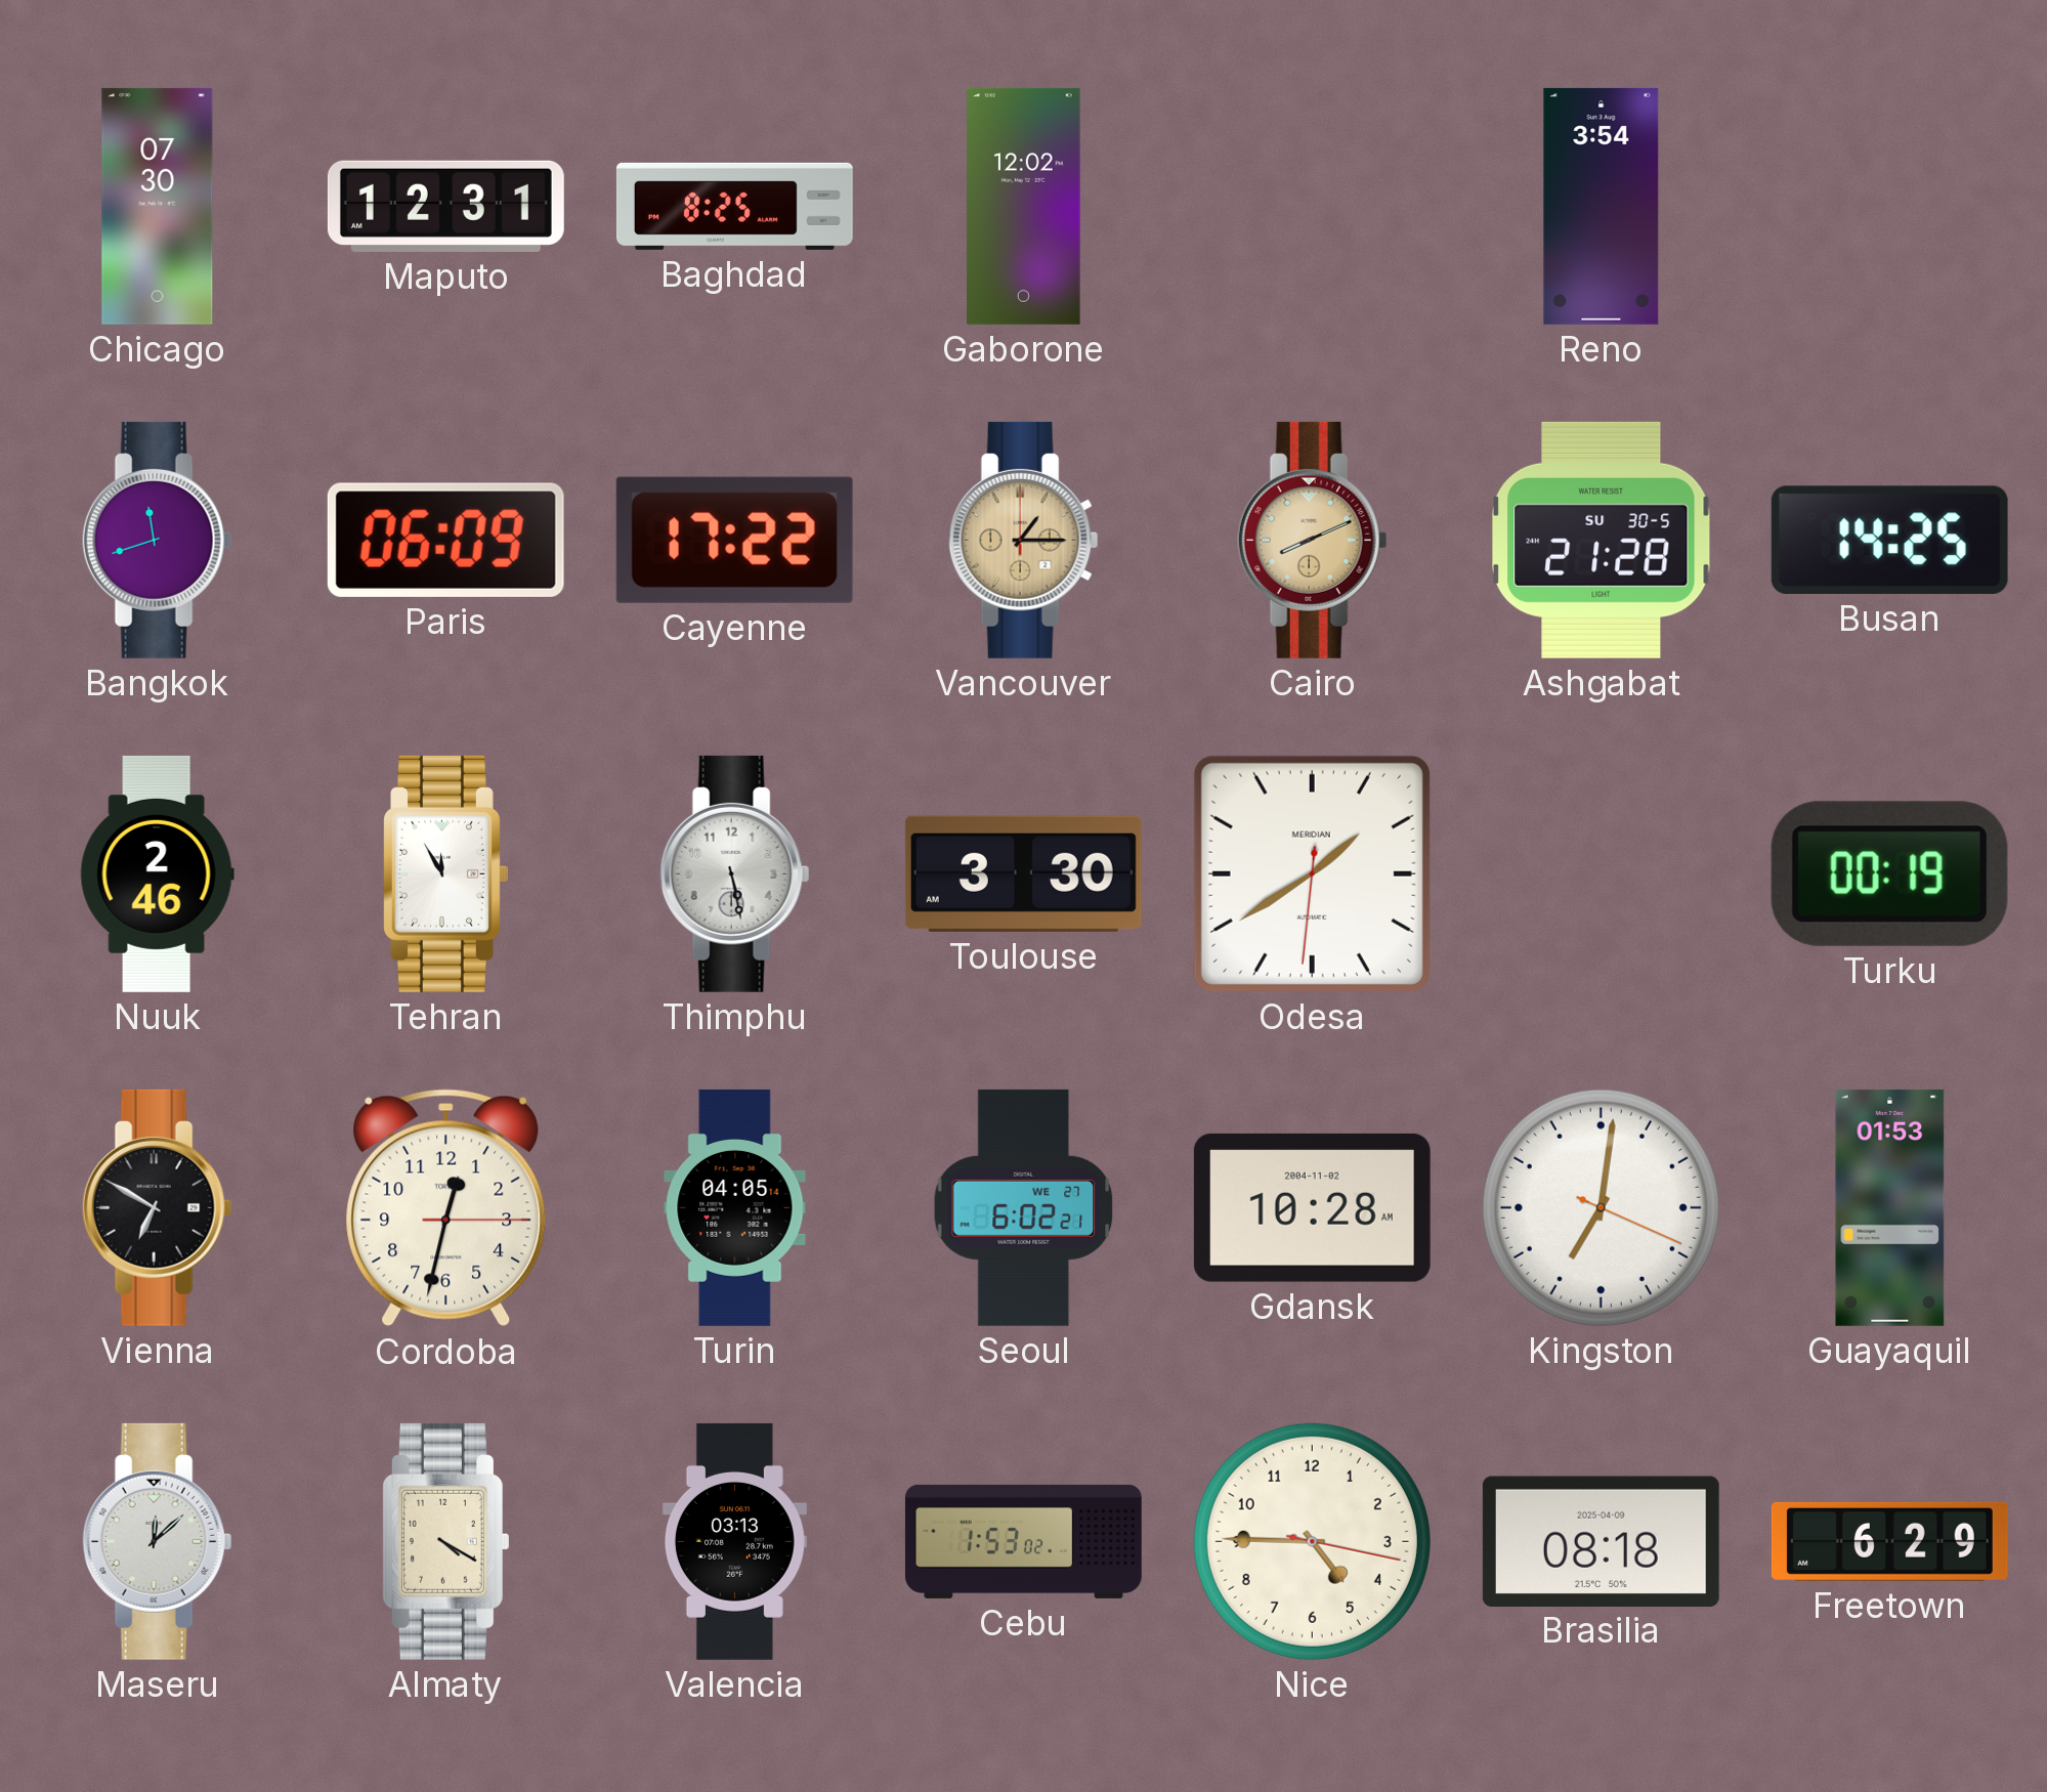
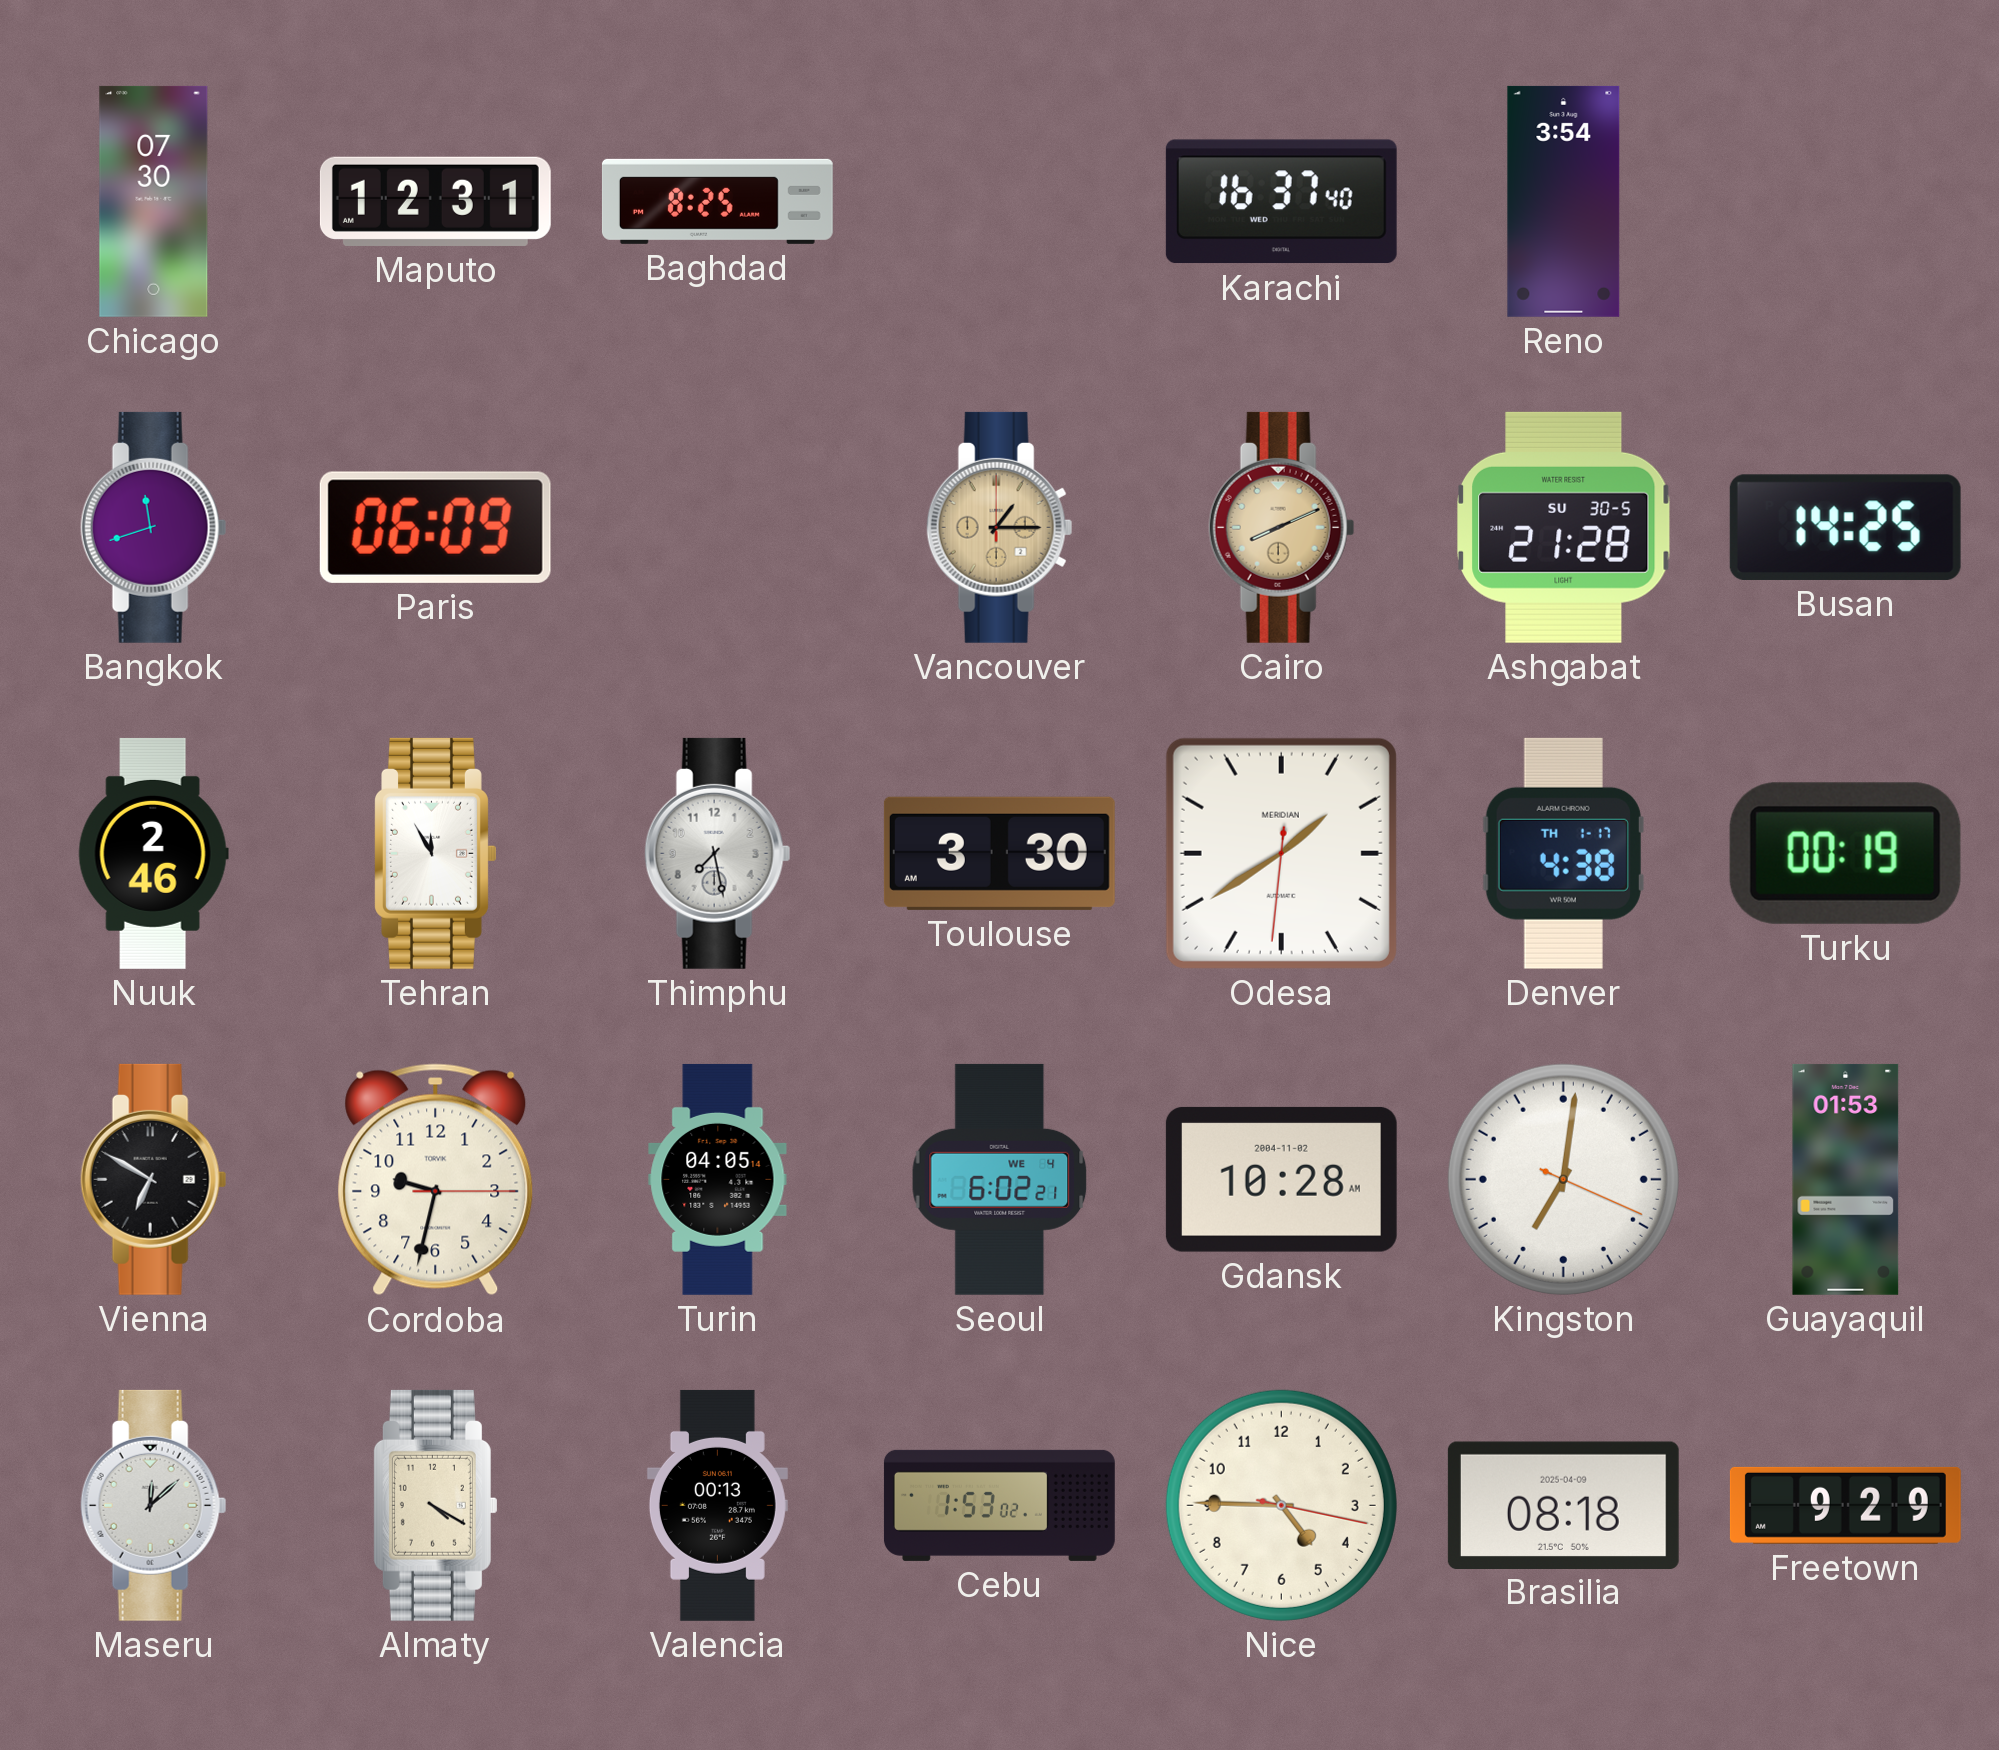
Gaborone: 12:02 -> none
Karachi: none -> 16:37
Cayenne: 17:22 -> none
Thimphu: 5:28 -> 7:28
Denver: none -> 4:38
Cordoba: 12:32 -> 9:32
Seoul date: WE 27 -> WE 4
Valencia: 03:13 -> 00:13
Freetown: 6:29 -> 9:29
